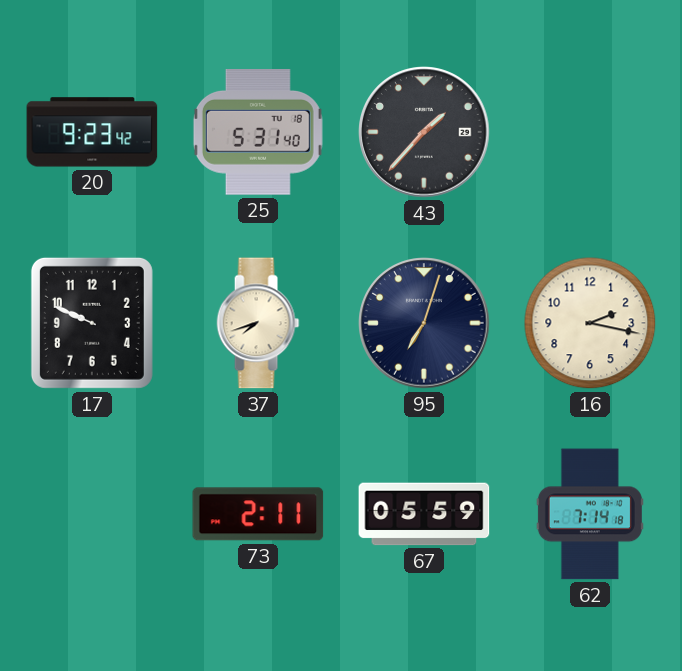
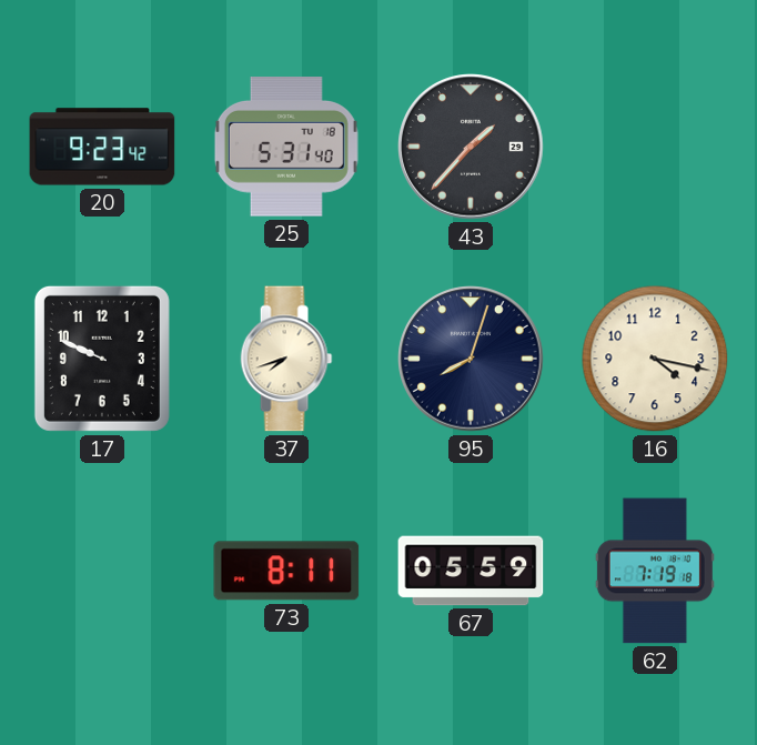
95: 7:03 -> 8:03
16: 2:17 -> 4:17
73: 2:11 -> 8:11
62: 7:14 -> 7:19
